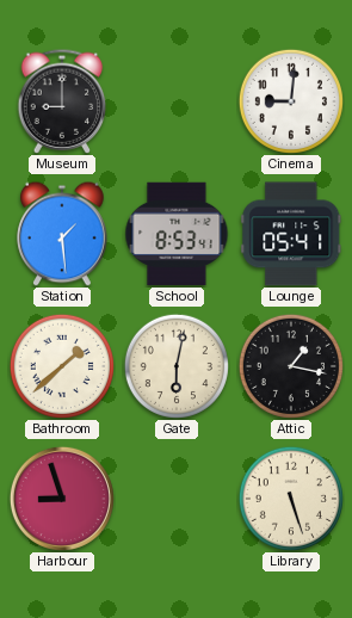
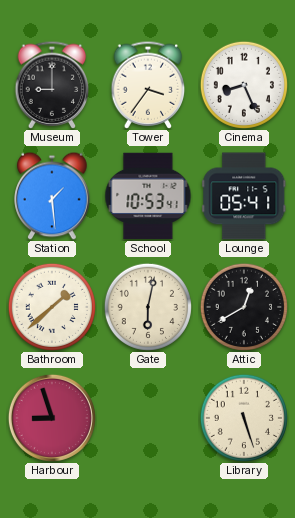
Tower: none -> 3:36
Cinema: 9:01 -> 8:26
School: 8:53 -> 10:53
Attic: 1:17 -> 12:40
